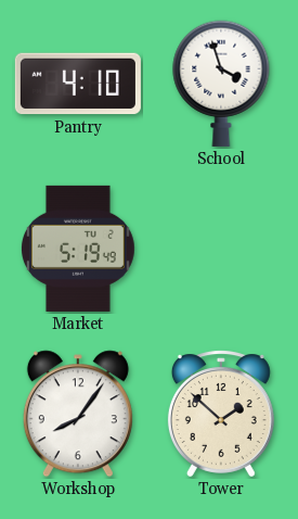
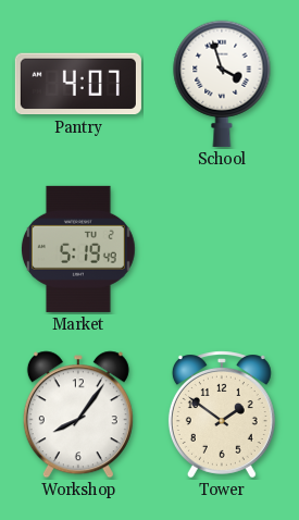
Pantry: 4:10 -> 4:07
Tower: 1:52 -> 1:51
